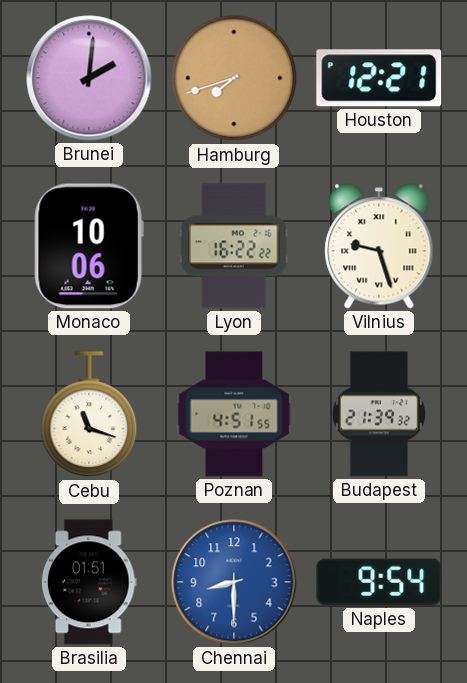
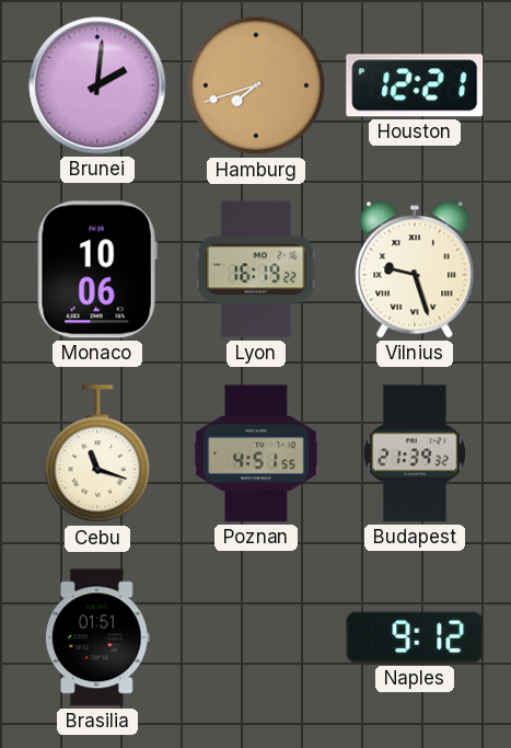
Lyon: 16:22 -> 16:19
Chennai: 8:30 -> none
Naples: 9:54 -> 9:12
